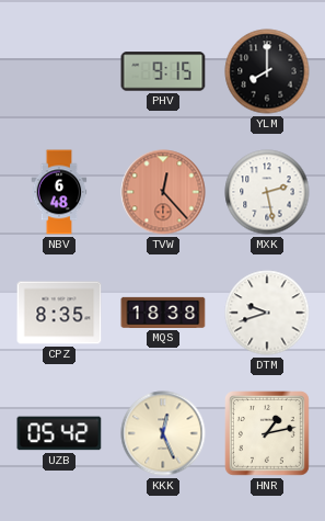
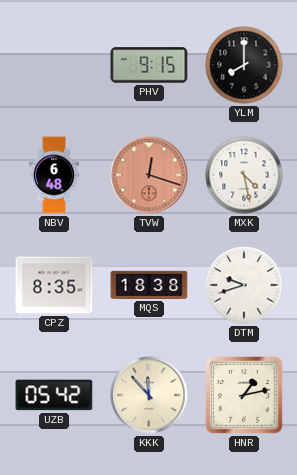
TVW: 12:23 -> 12:18
MXK: 2:28 -> 4:28
KKK: 12:26 -> 11:53
